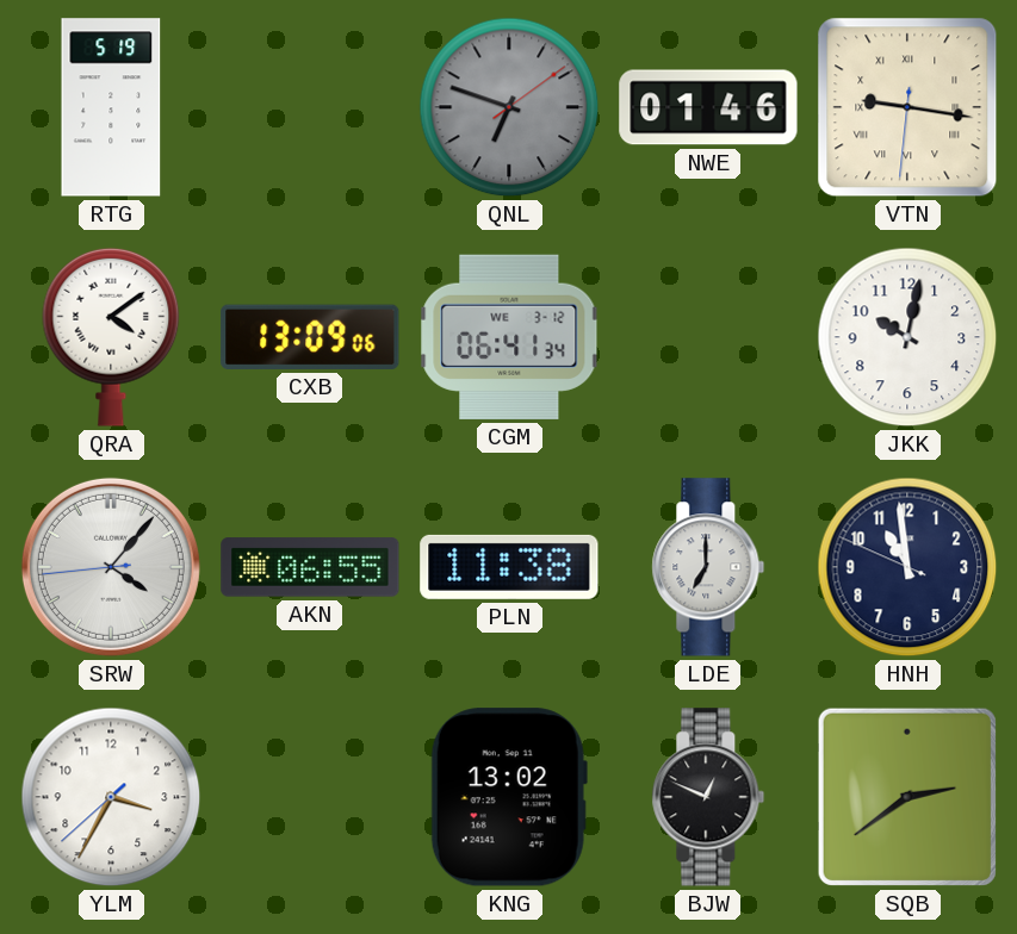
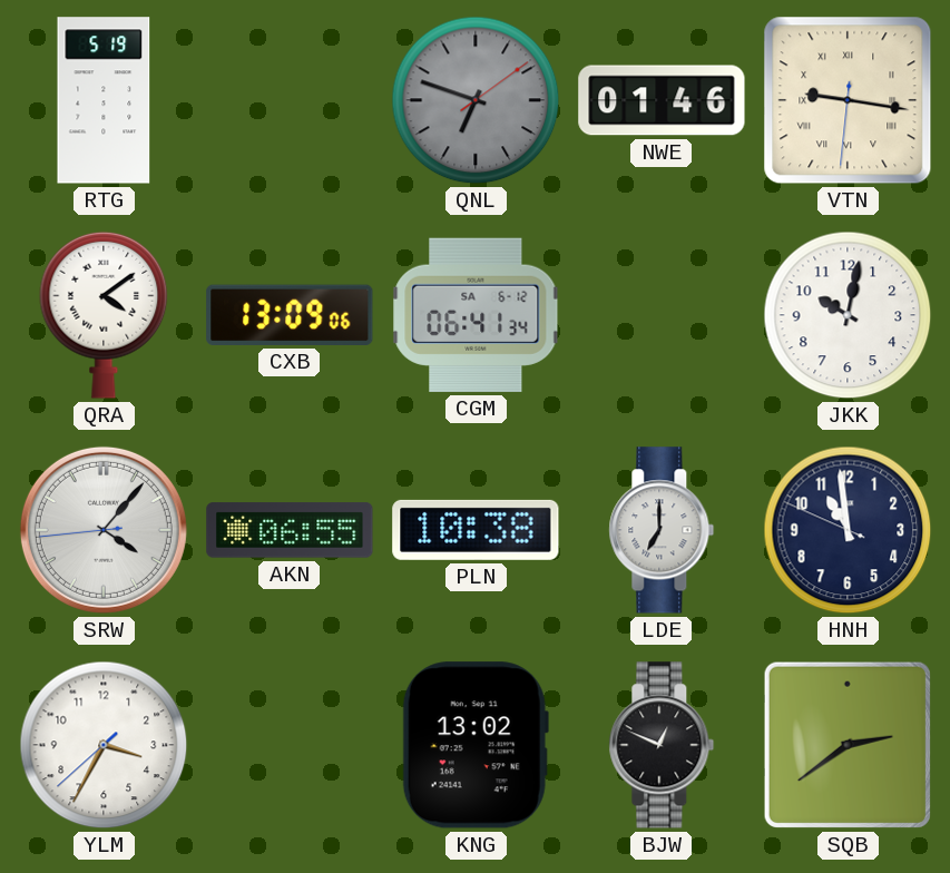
CGM date: WE 3-12 -> SA 6-12
PLN: 11:38 -> 10:38
